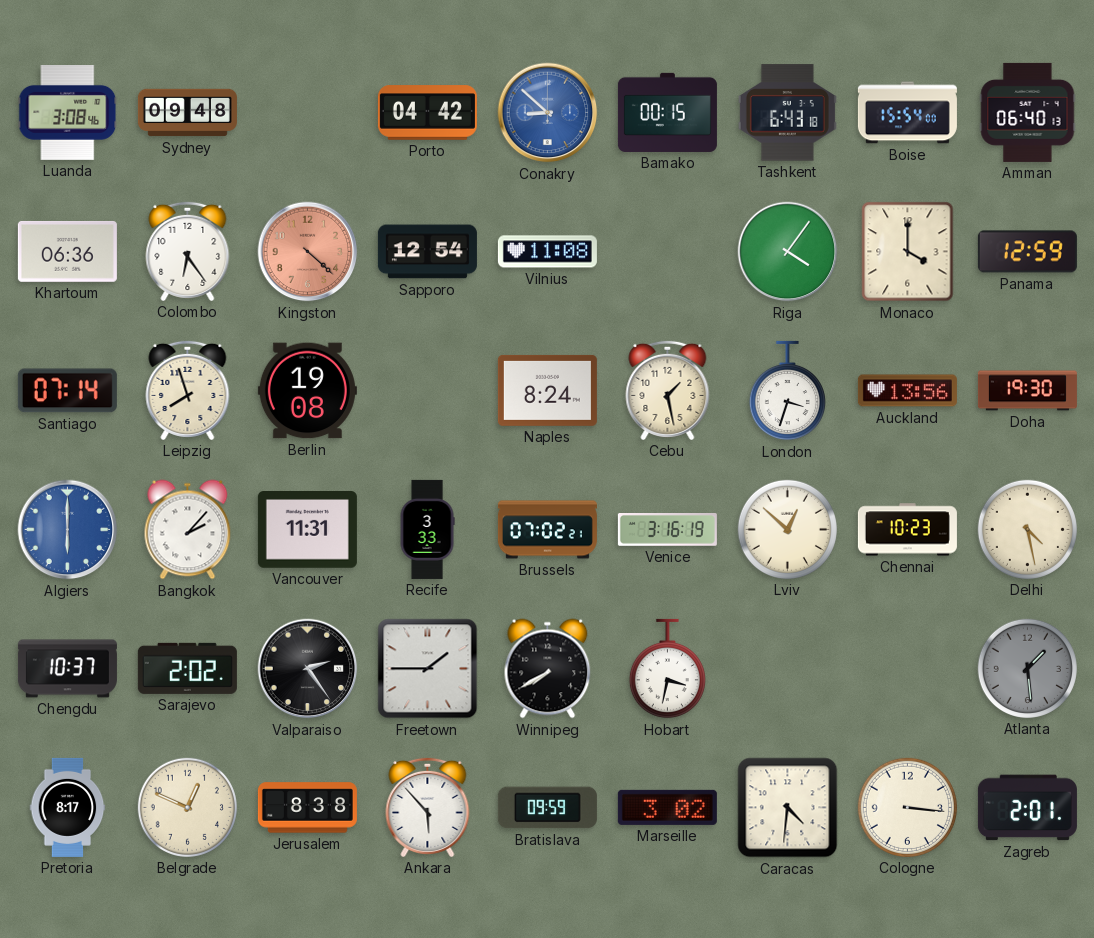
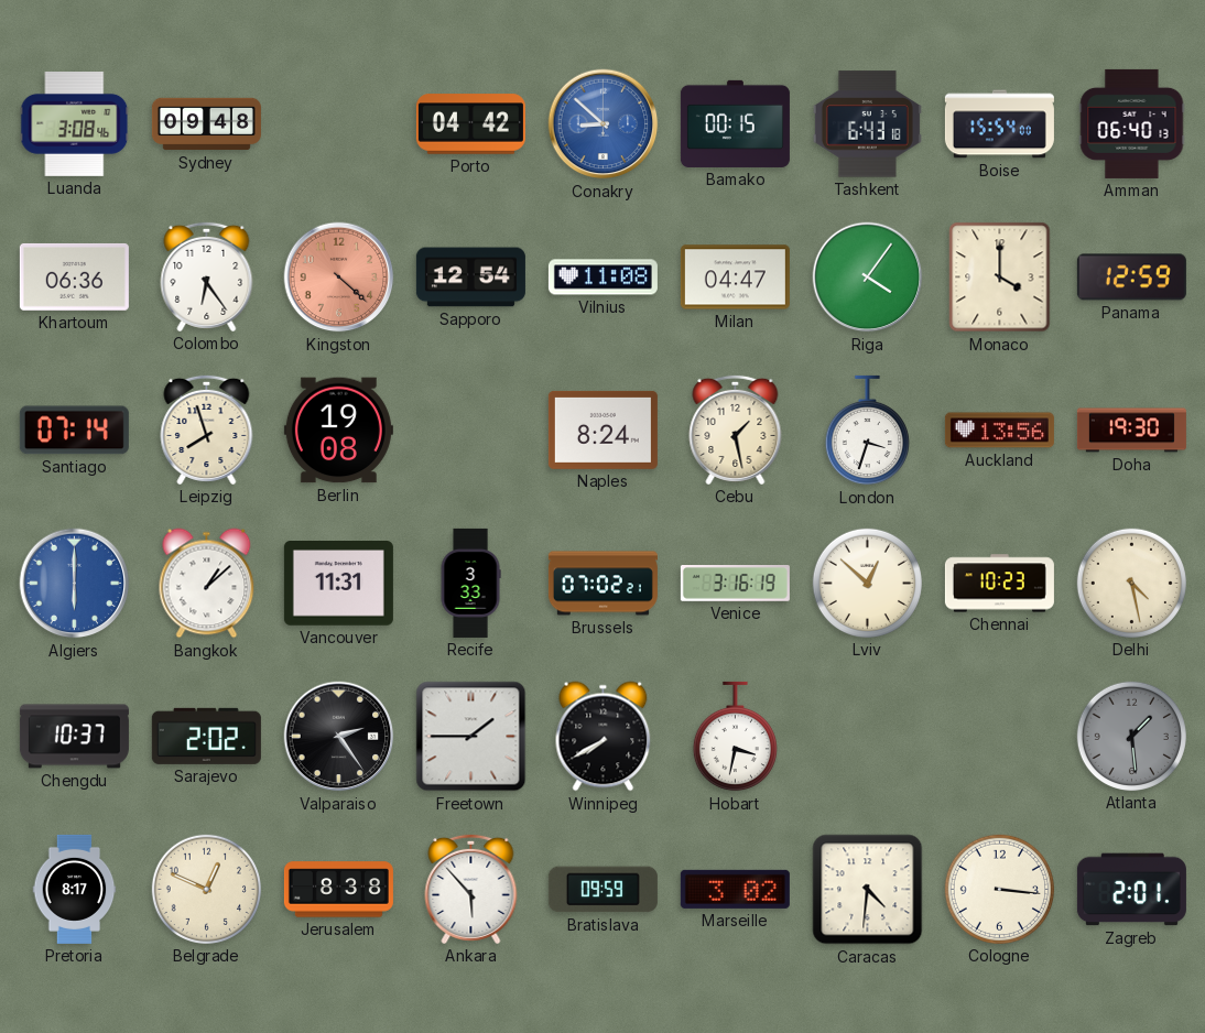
Milan: none -> 04:47
Bangkok: 2:07 -> 1:08
